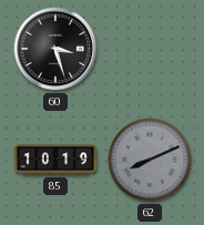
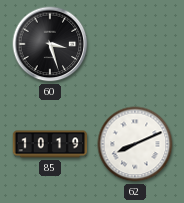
62 dial: grey -> white
